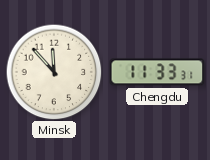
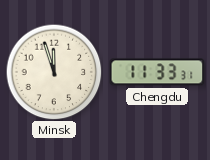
Minsk: 11:53 -> 11:57
